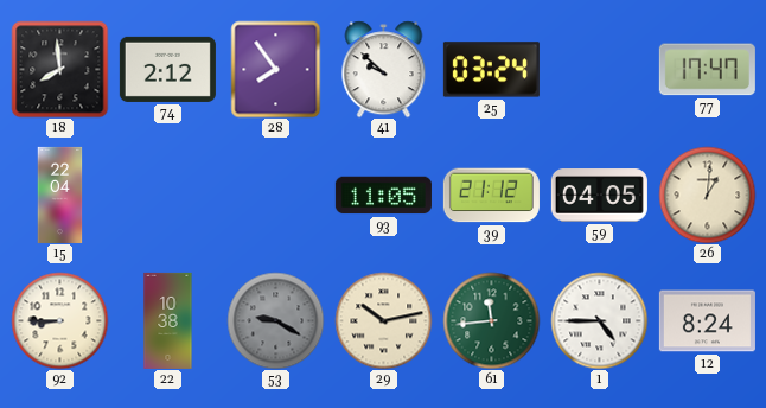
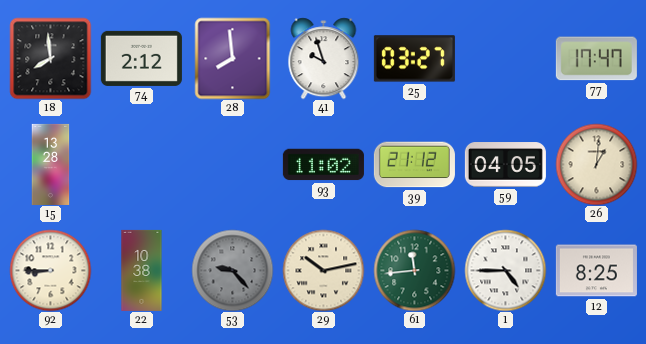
28: 7:54 -> 7:59
41: 9:52 -> 9:57
25: 03:24 -> 03:27
15: 22:04 -> 13:28
93: 11:05 -> 11:02
53: 9:20 -> 9:23
12: 8:24 -> 8:25
